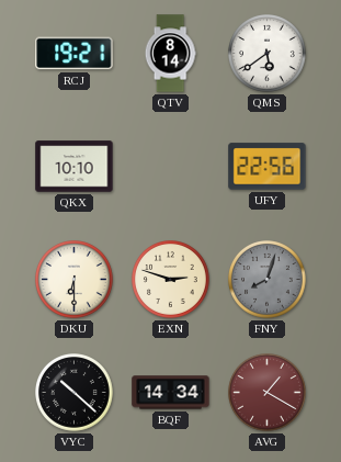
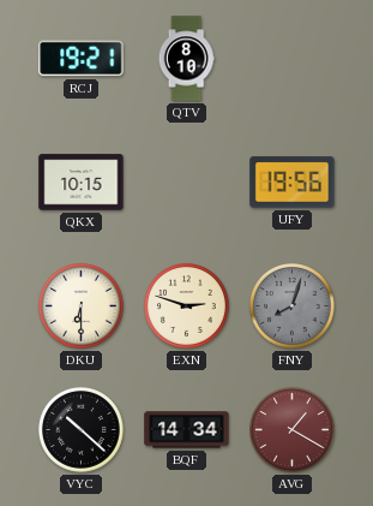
QTV: 8:14 -> 8:10
QMS: 5:39 -> none
QKX: 10:10 -> 10:15
UFY: 22:56 -> 19:56
